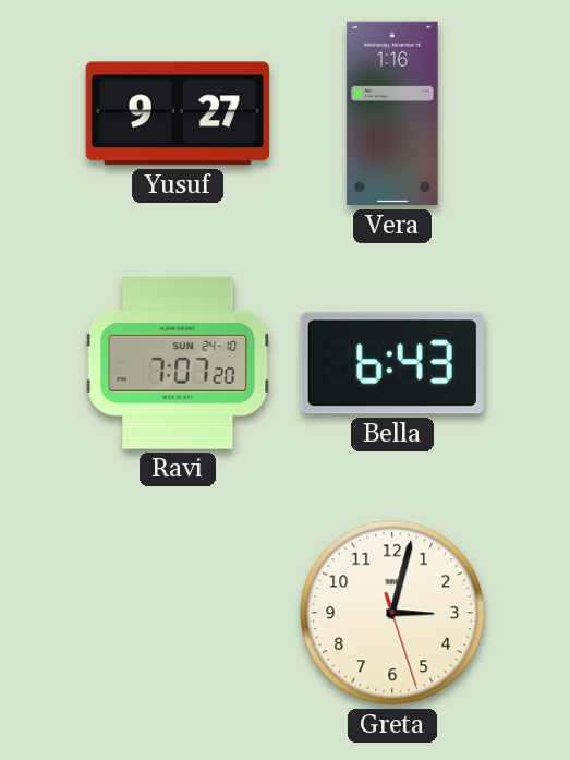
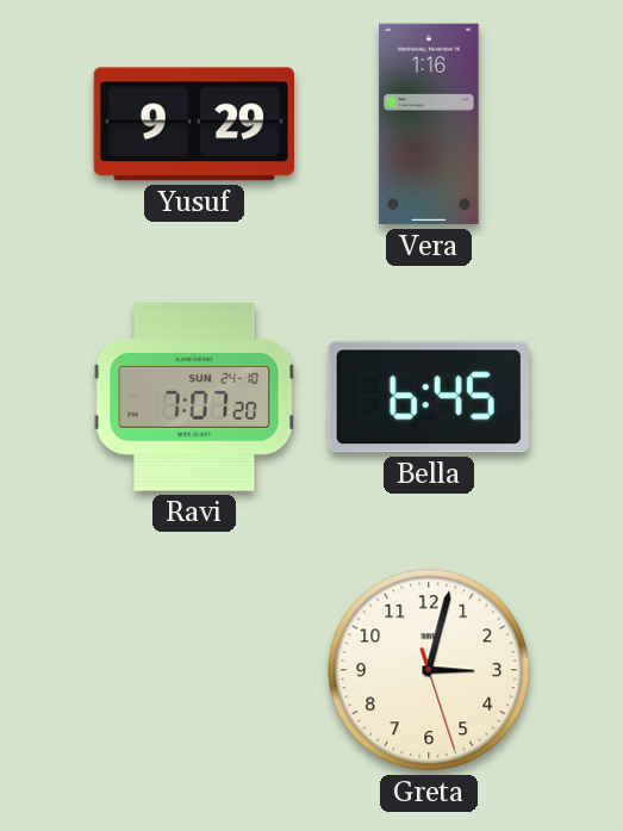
Yusuf: 9:27 -> 9:29
Bella: 6:43 -> 6:45
